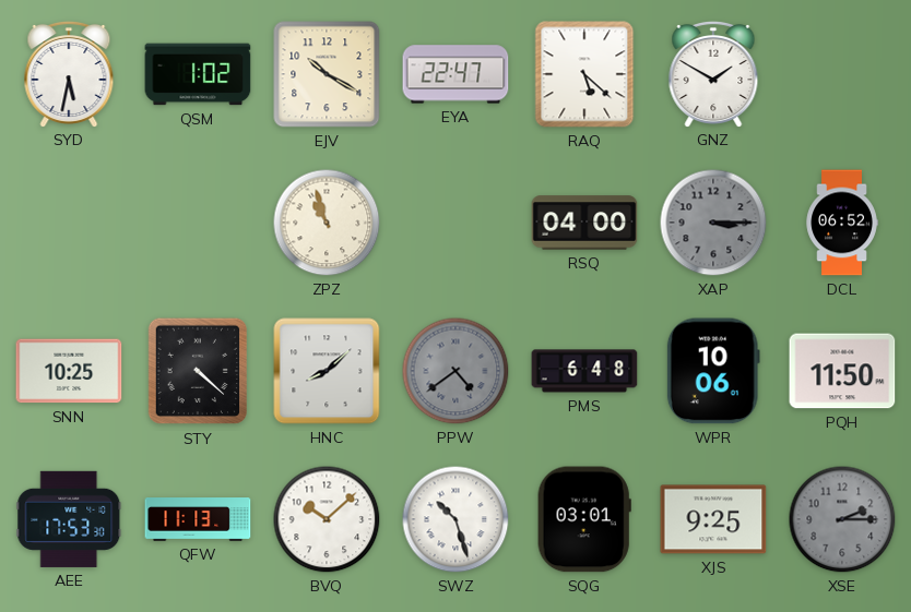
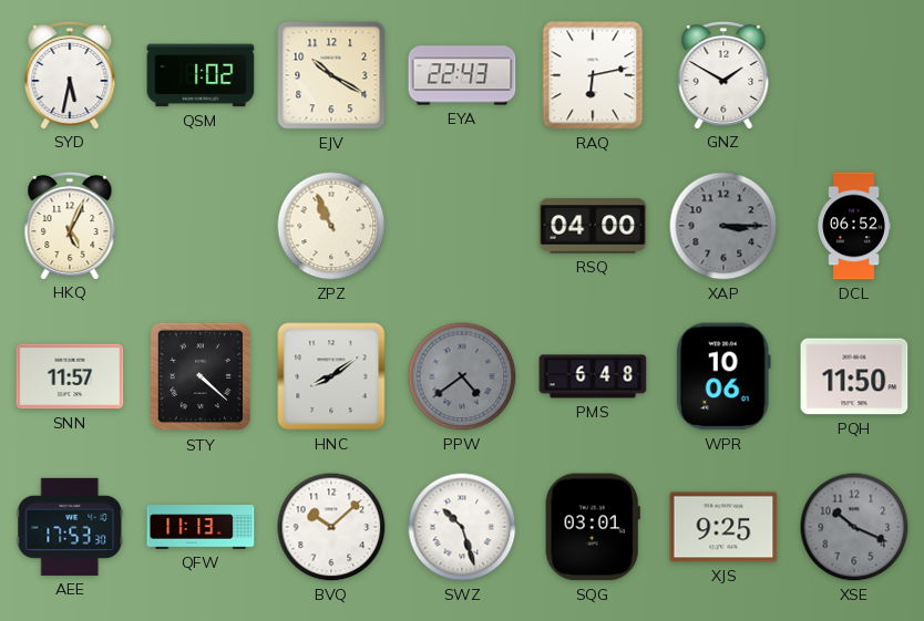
EYA: 22:47 -> 22:43
RAQ: 5:22 -> 6:13
HKQ: none -> 5:04
ZPZ: 10:57 -> 10:56
SNN: 10:25 -> 11:57
HNC: 8:08 -> 8:09
XSE: 2:15 -> 10:19
